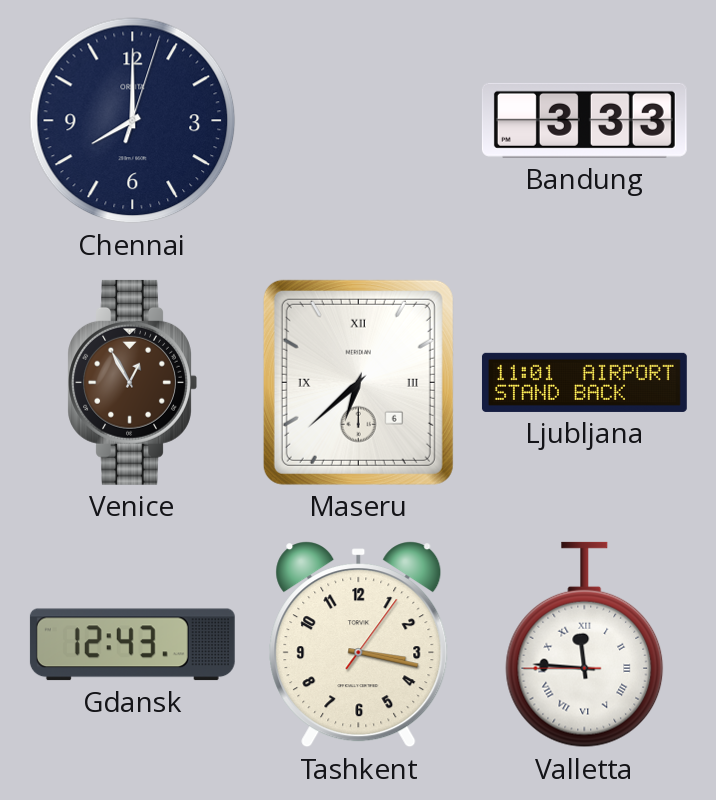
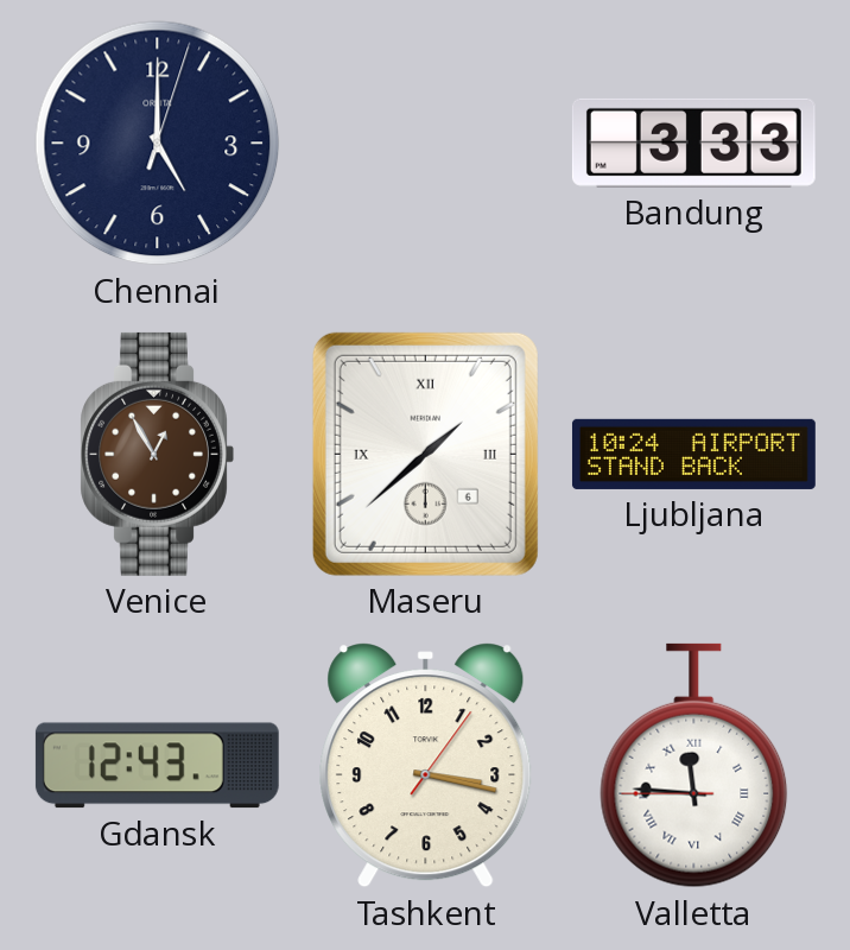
Chennai: 8:00 -> 5:00
Maseru: 6:38 -> 1:38
Ljubljana: 11:01 -> 10:24
